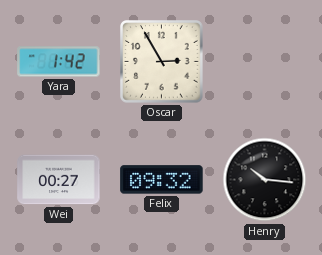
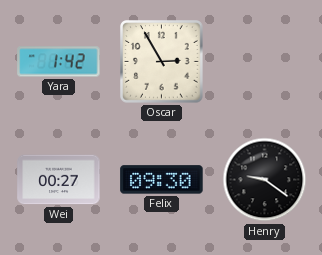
Felix: 09:32 -> 09:30
Henry: 10:16 -> 9:21
